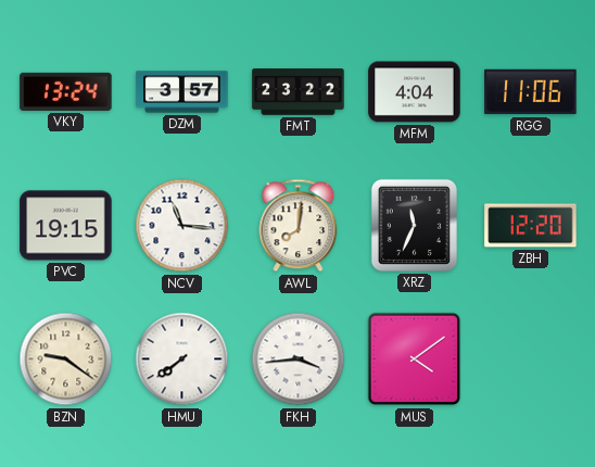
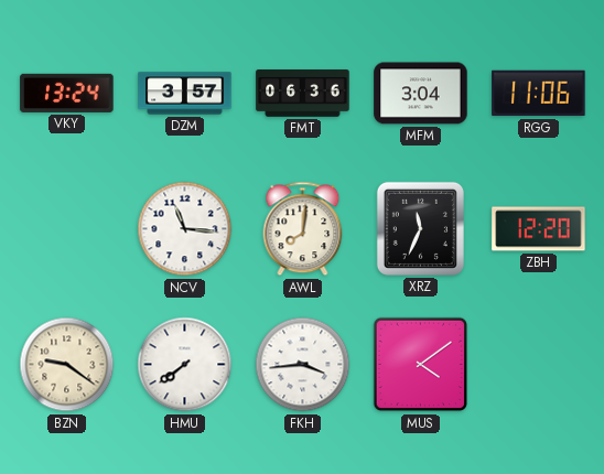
FMT: 23:22 -> 06:36
MFM: 4:04 -> 3:04
PVC: 19:15 -> none
